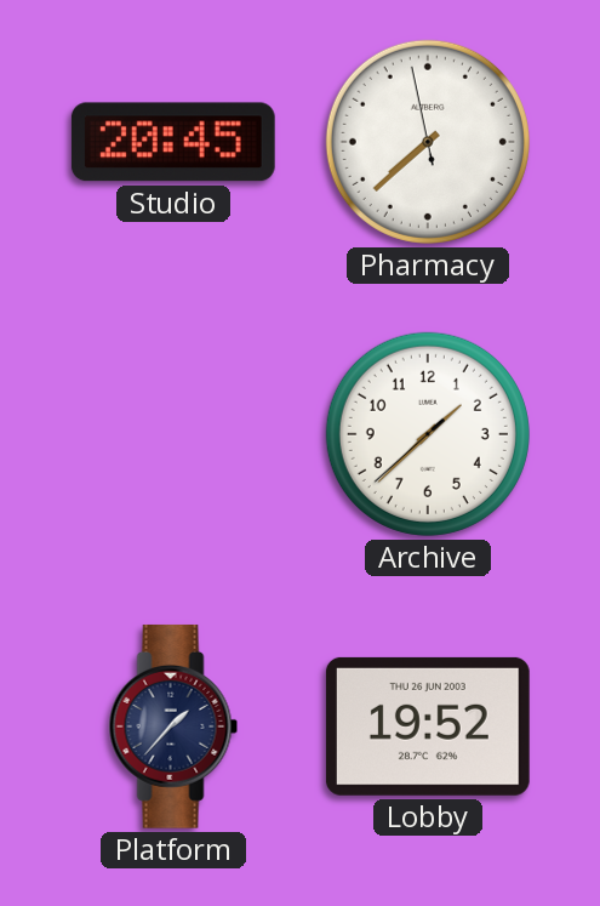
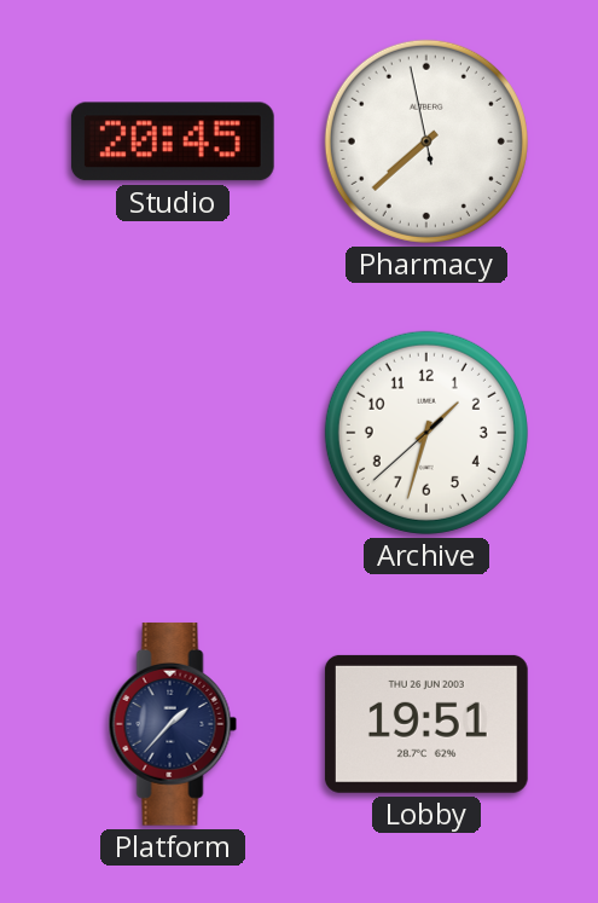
Archive: 1:37 -> 1:32
Lobby: 19:52 -> 19:51
